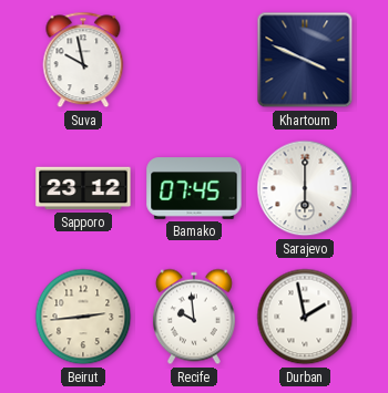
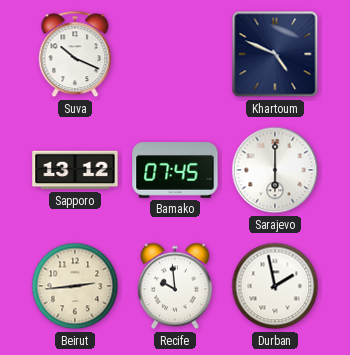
Suva: 9:58 -> 10:19
Khartoum: 3:49 -> 4:49
Sapporo: 23:12 -> 13:12
